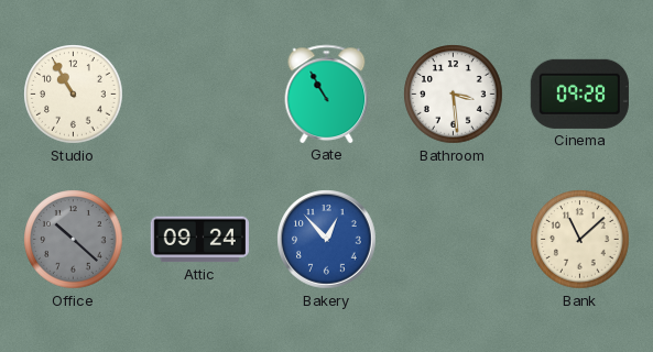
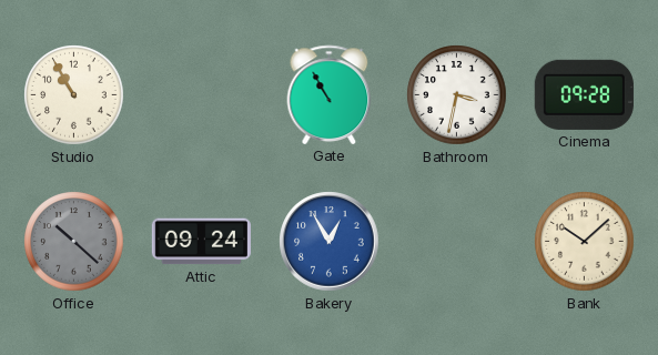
Bathroom: 3:29 -> 3:32
Bakery: 12:53 -> 12:55
Bank: 11:08 -> 10:08
